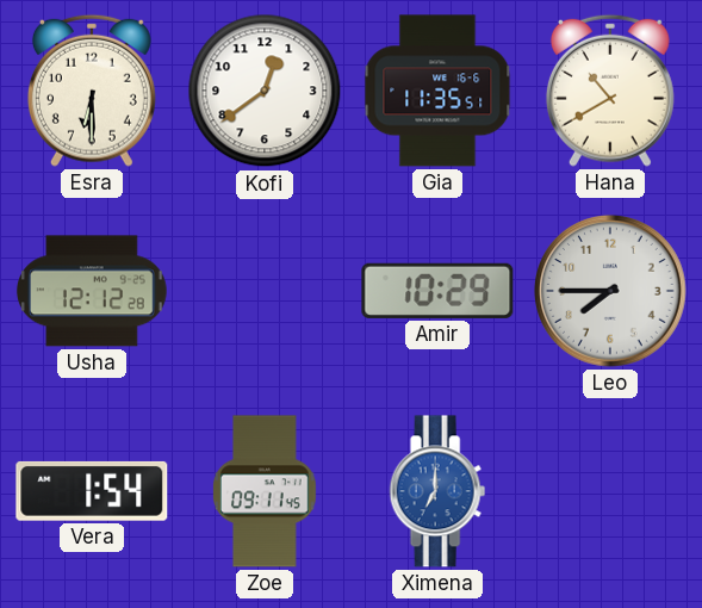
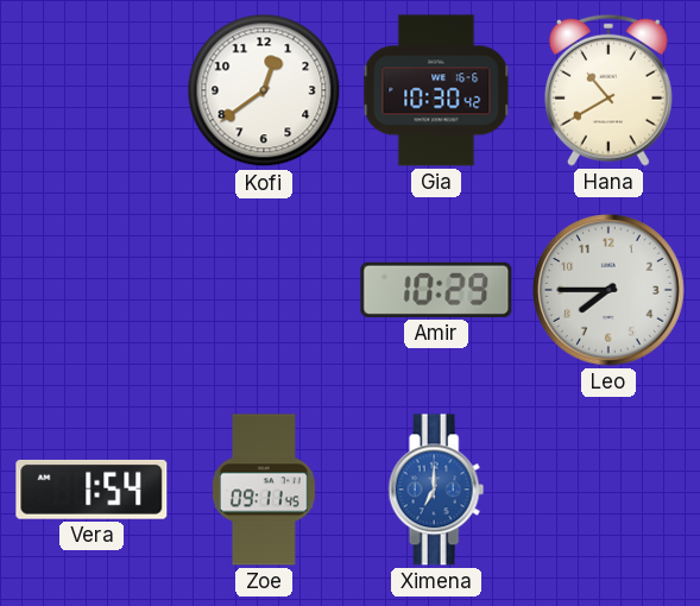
Esra: 6:30 -> none
Gia: 11:35 -> 10:30
Usha: 12:12 -> none
